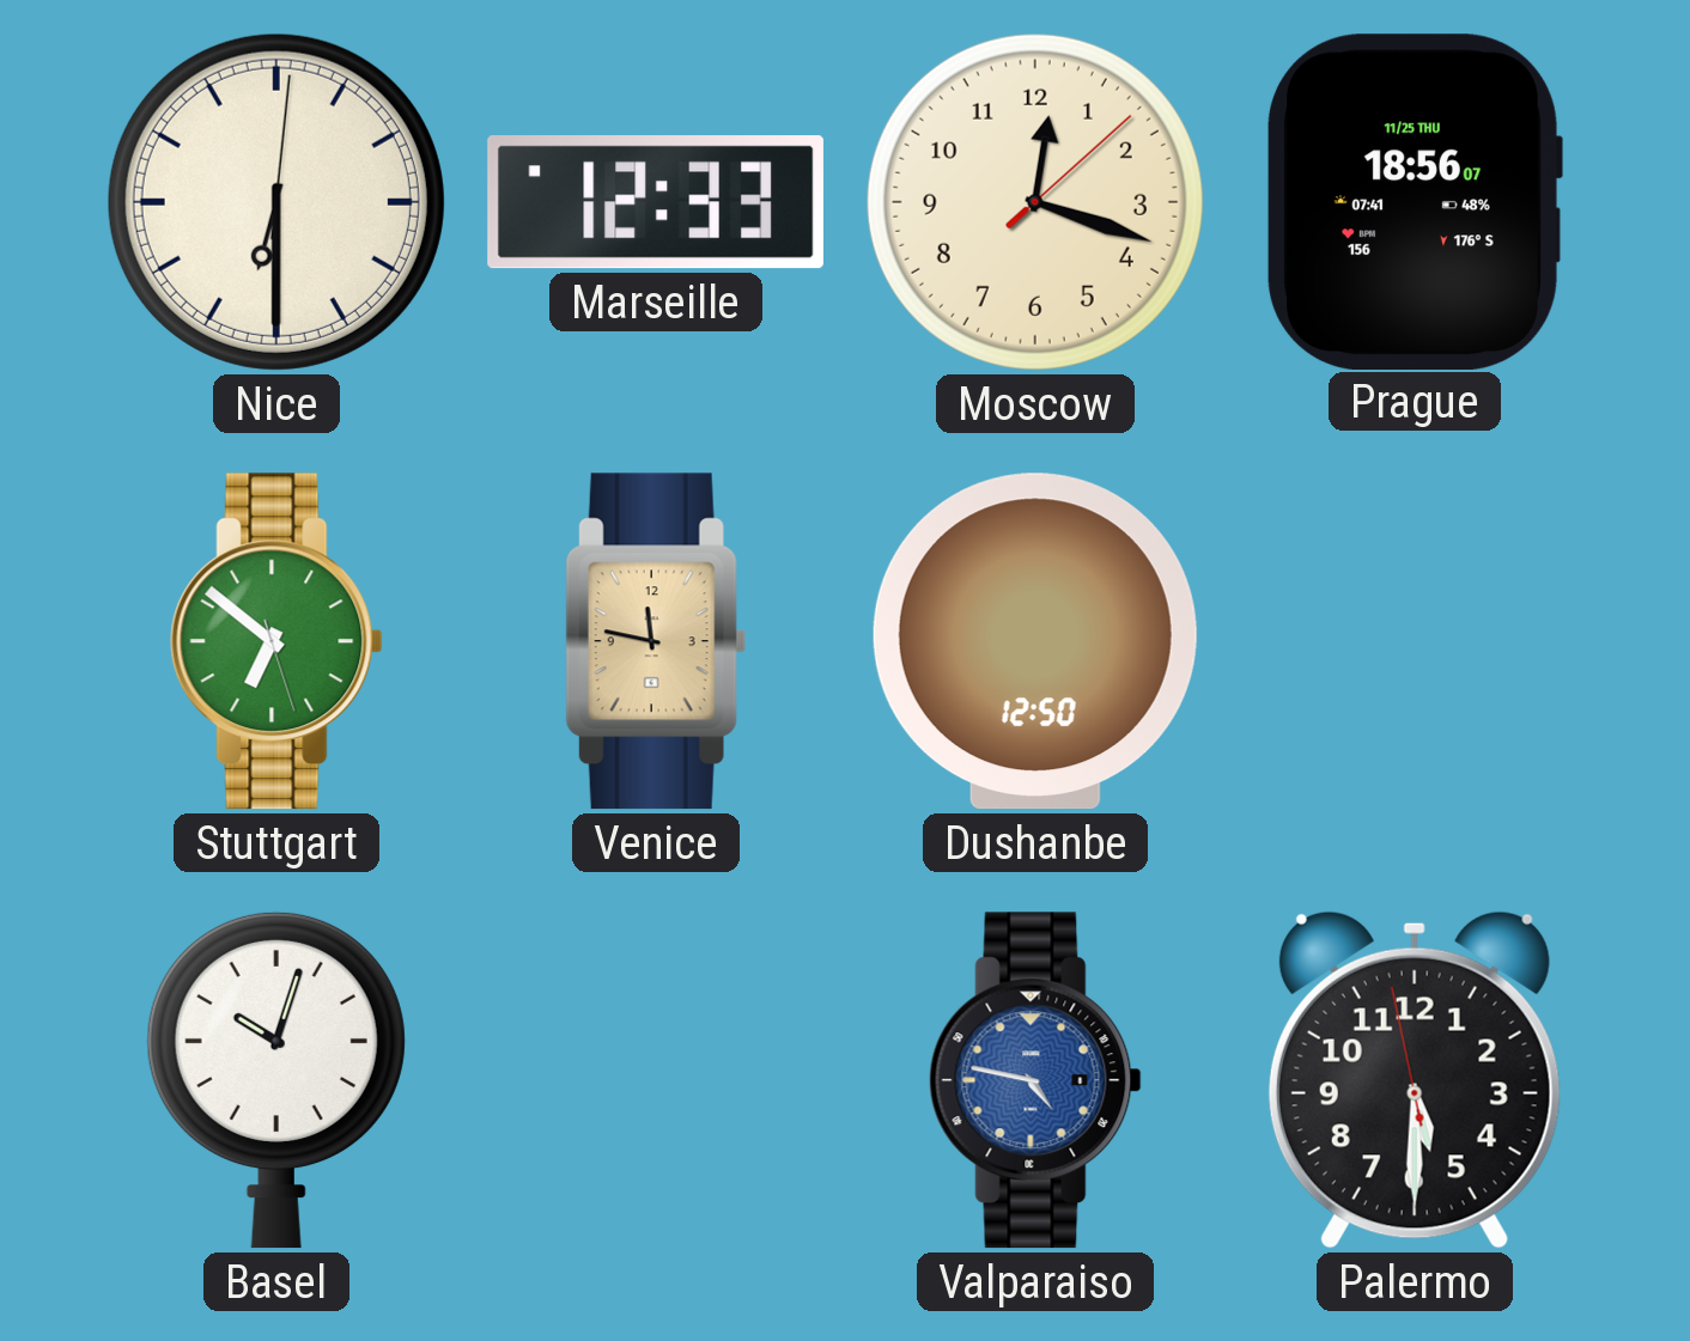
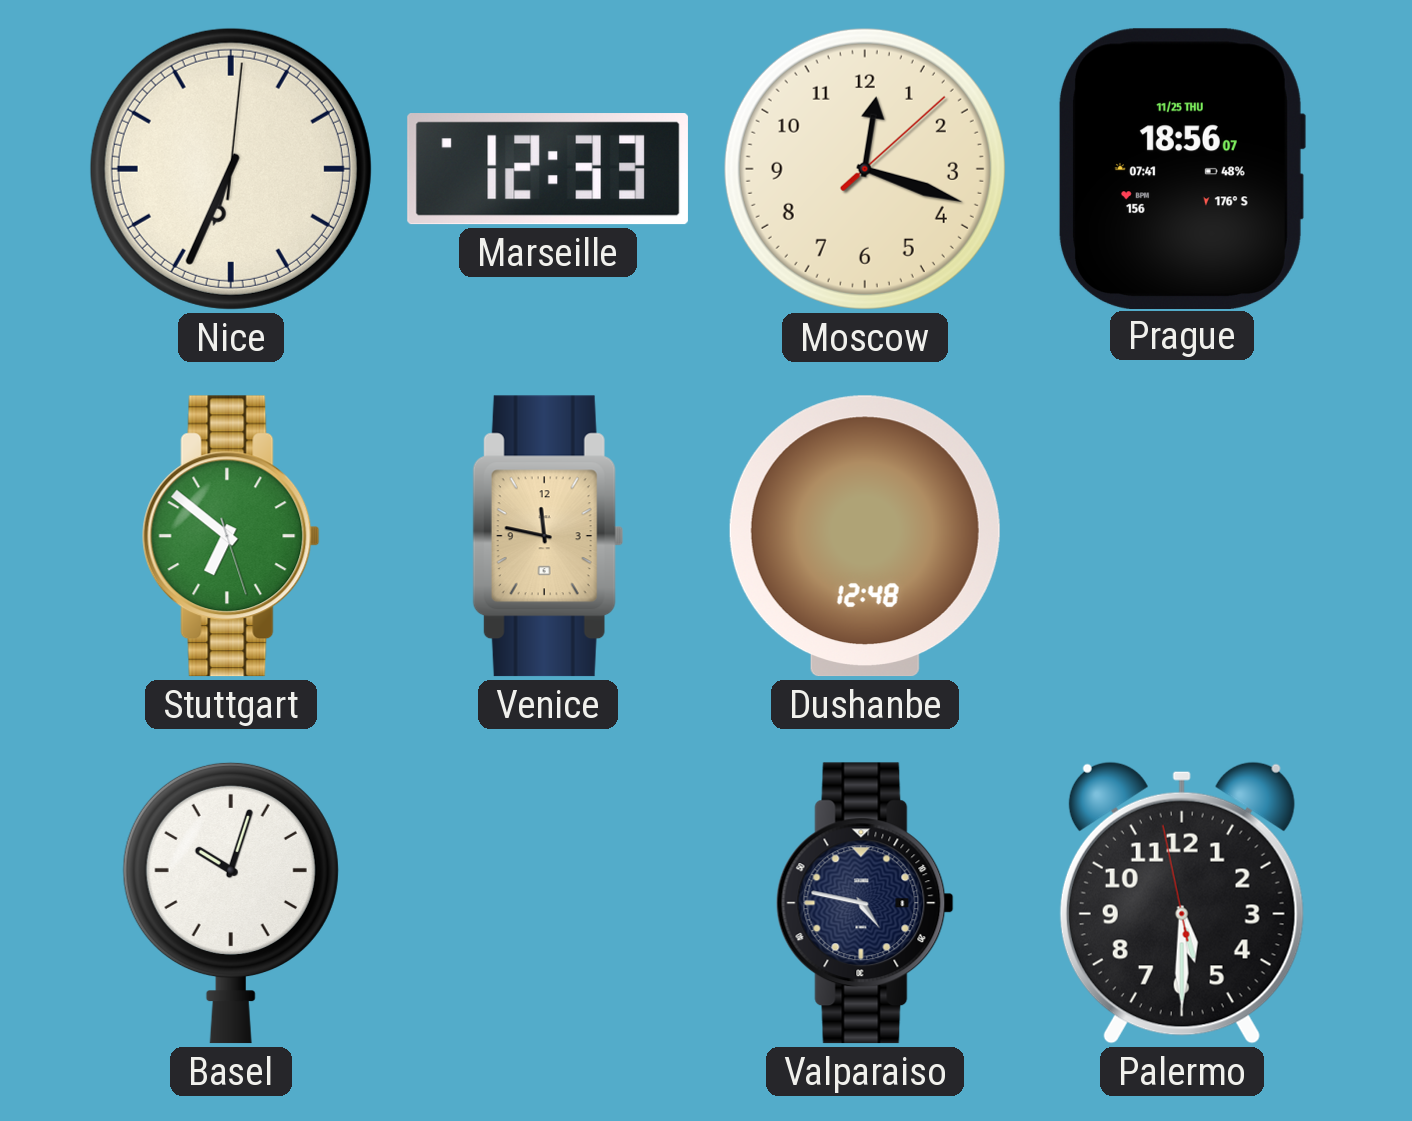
Nice: 6:30 -> 6:34
Dushanbe: 12:50 -> 12:48
Valparaiso dial: blue -> navy
